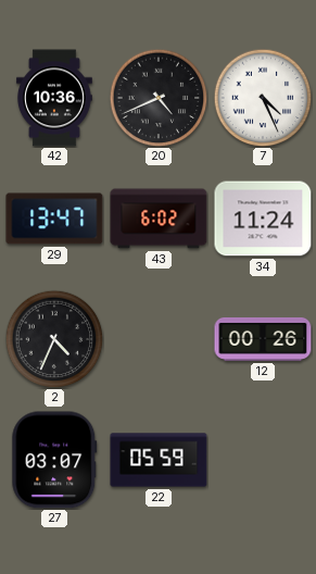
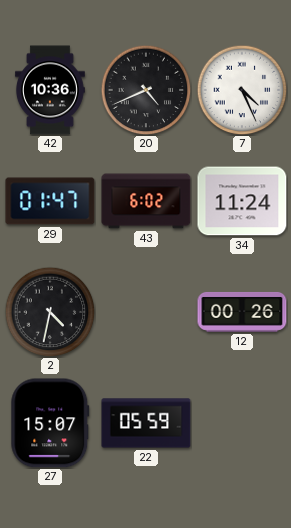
29: 13:47 -> 01:47
2: 4:34 -> 4:32
27: 03:07 -> 15:07
